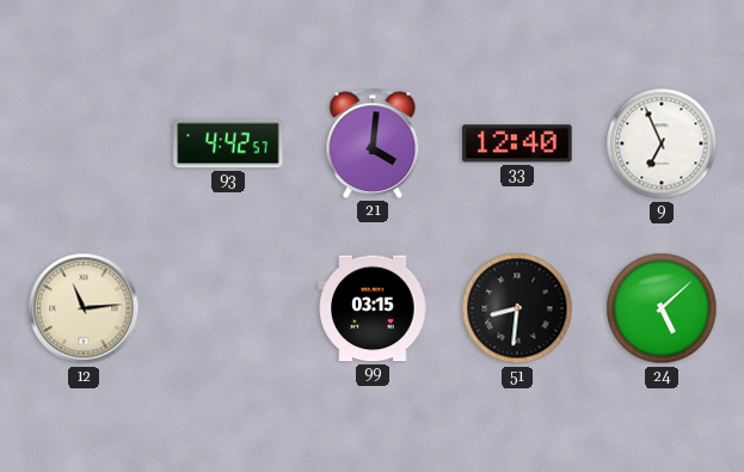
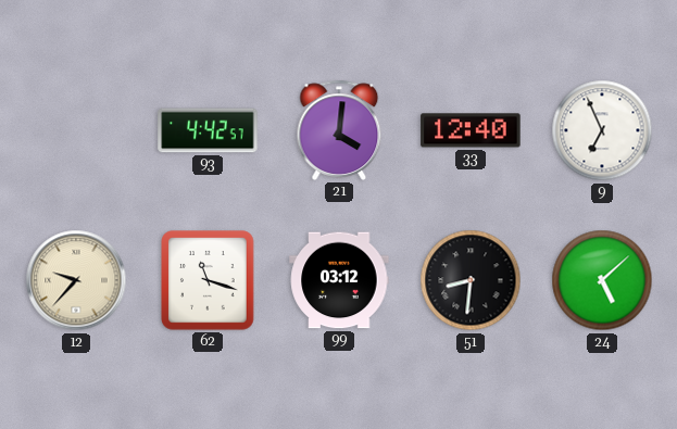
12: 11:14 -> 9:37
62: none -> 11:18
99: 03:15 -> 03:12
